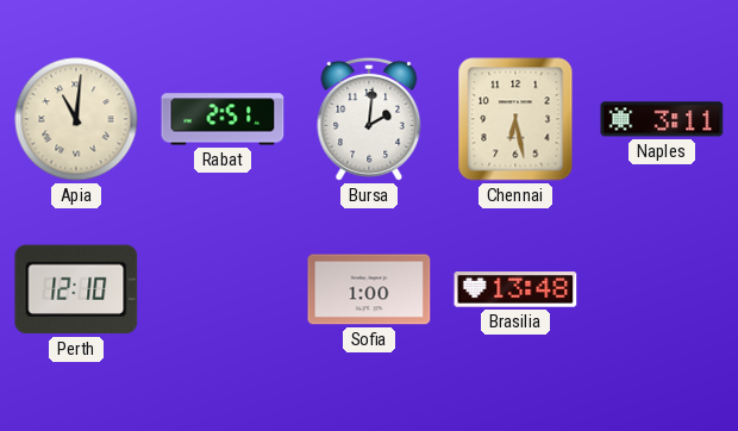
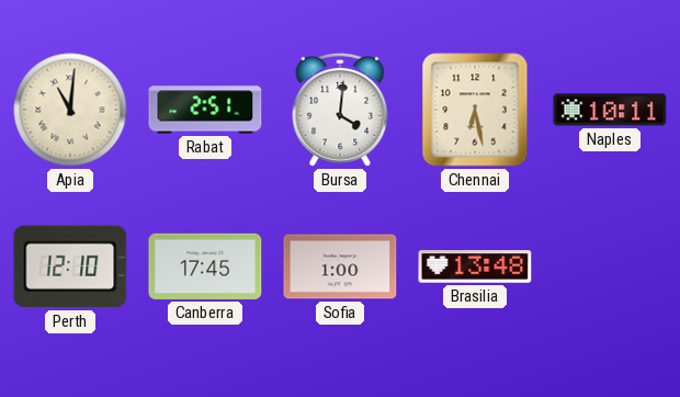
Bursa: 2:01 -> 4:01
Naples: 3:11 -> 10:11
Canberra: none -> 17:45
